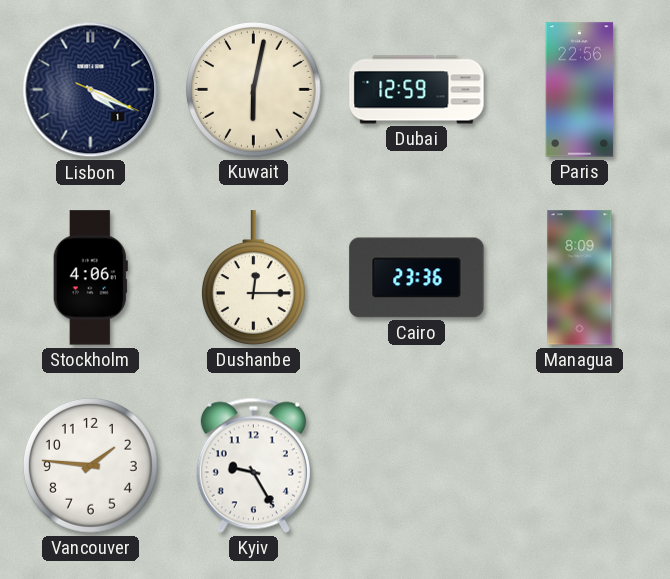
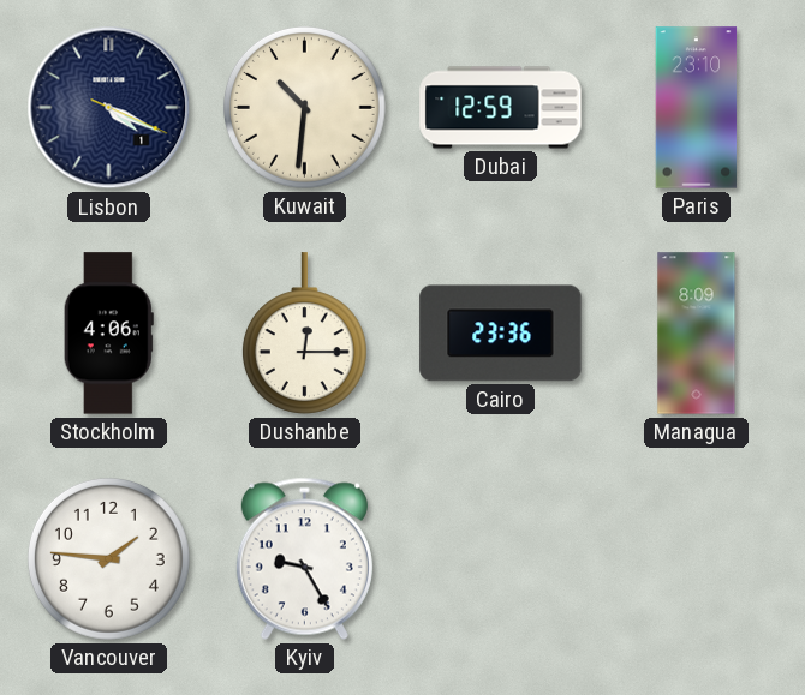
Kuwait: 6:02 -> 10:31
Paris: 22:56 -> 23:10
